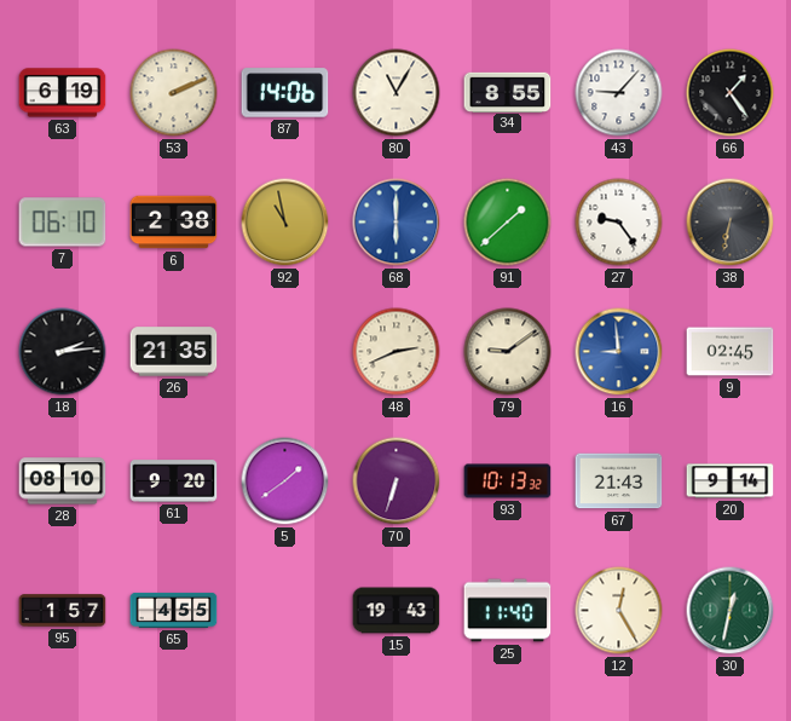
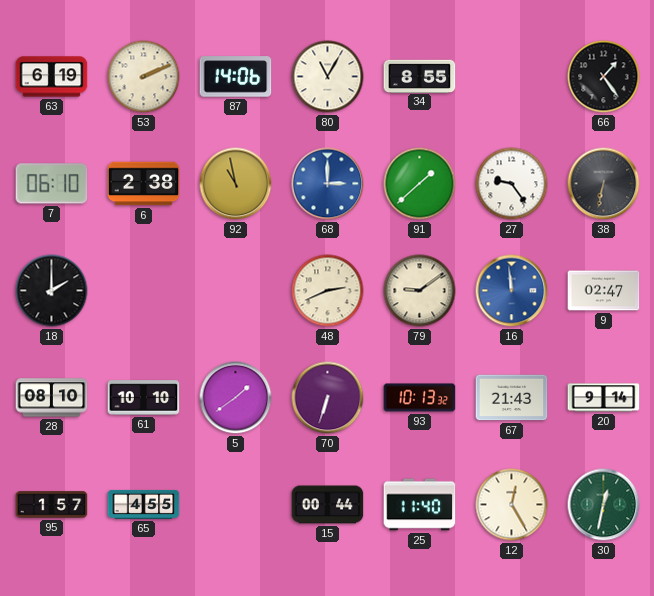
43: 9:07 -> none
68: 6:00 -> 3:00
18: 2:14 -> 2:00
26: 21:35 -> none
16: 8:59 -> 11:59
9: 02:45 -> 02:47
61: 9:20 -> 10:10
15: 19:43 -> 00:44
